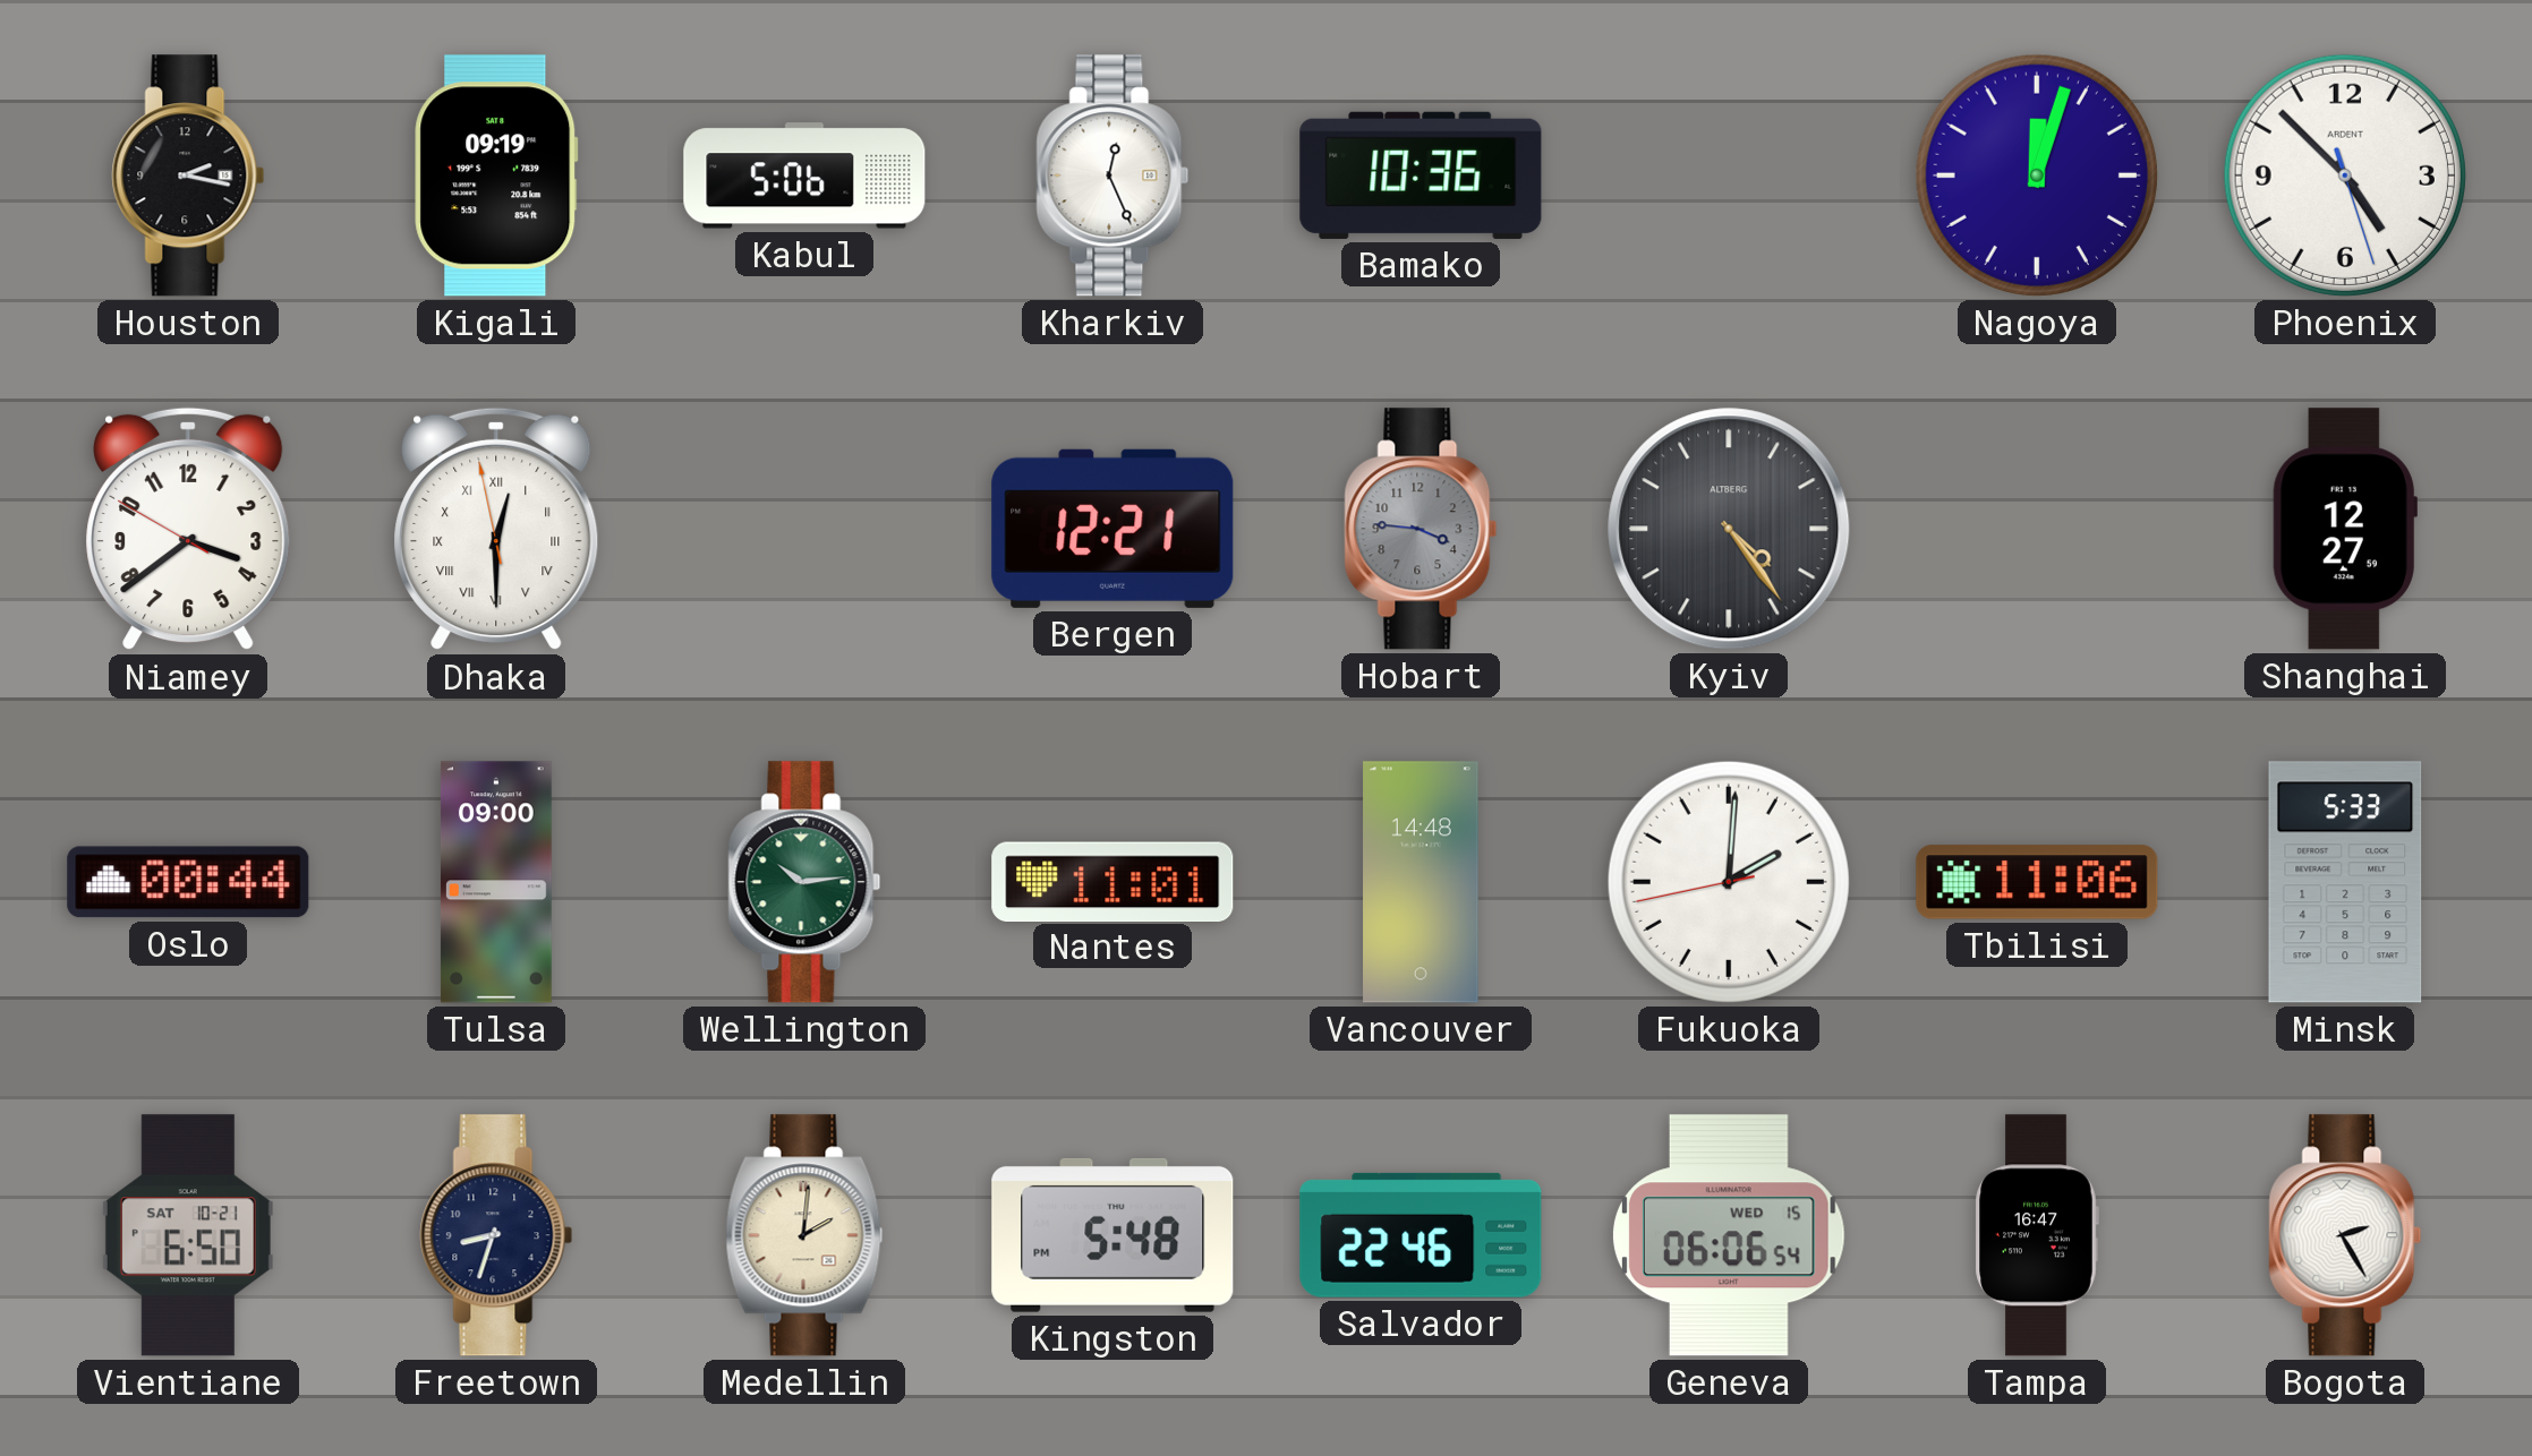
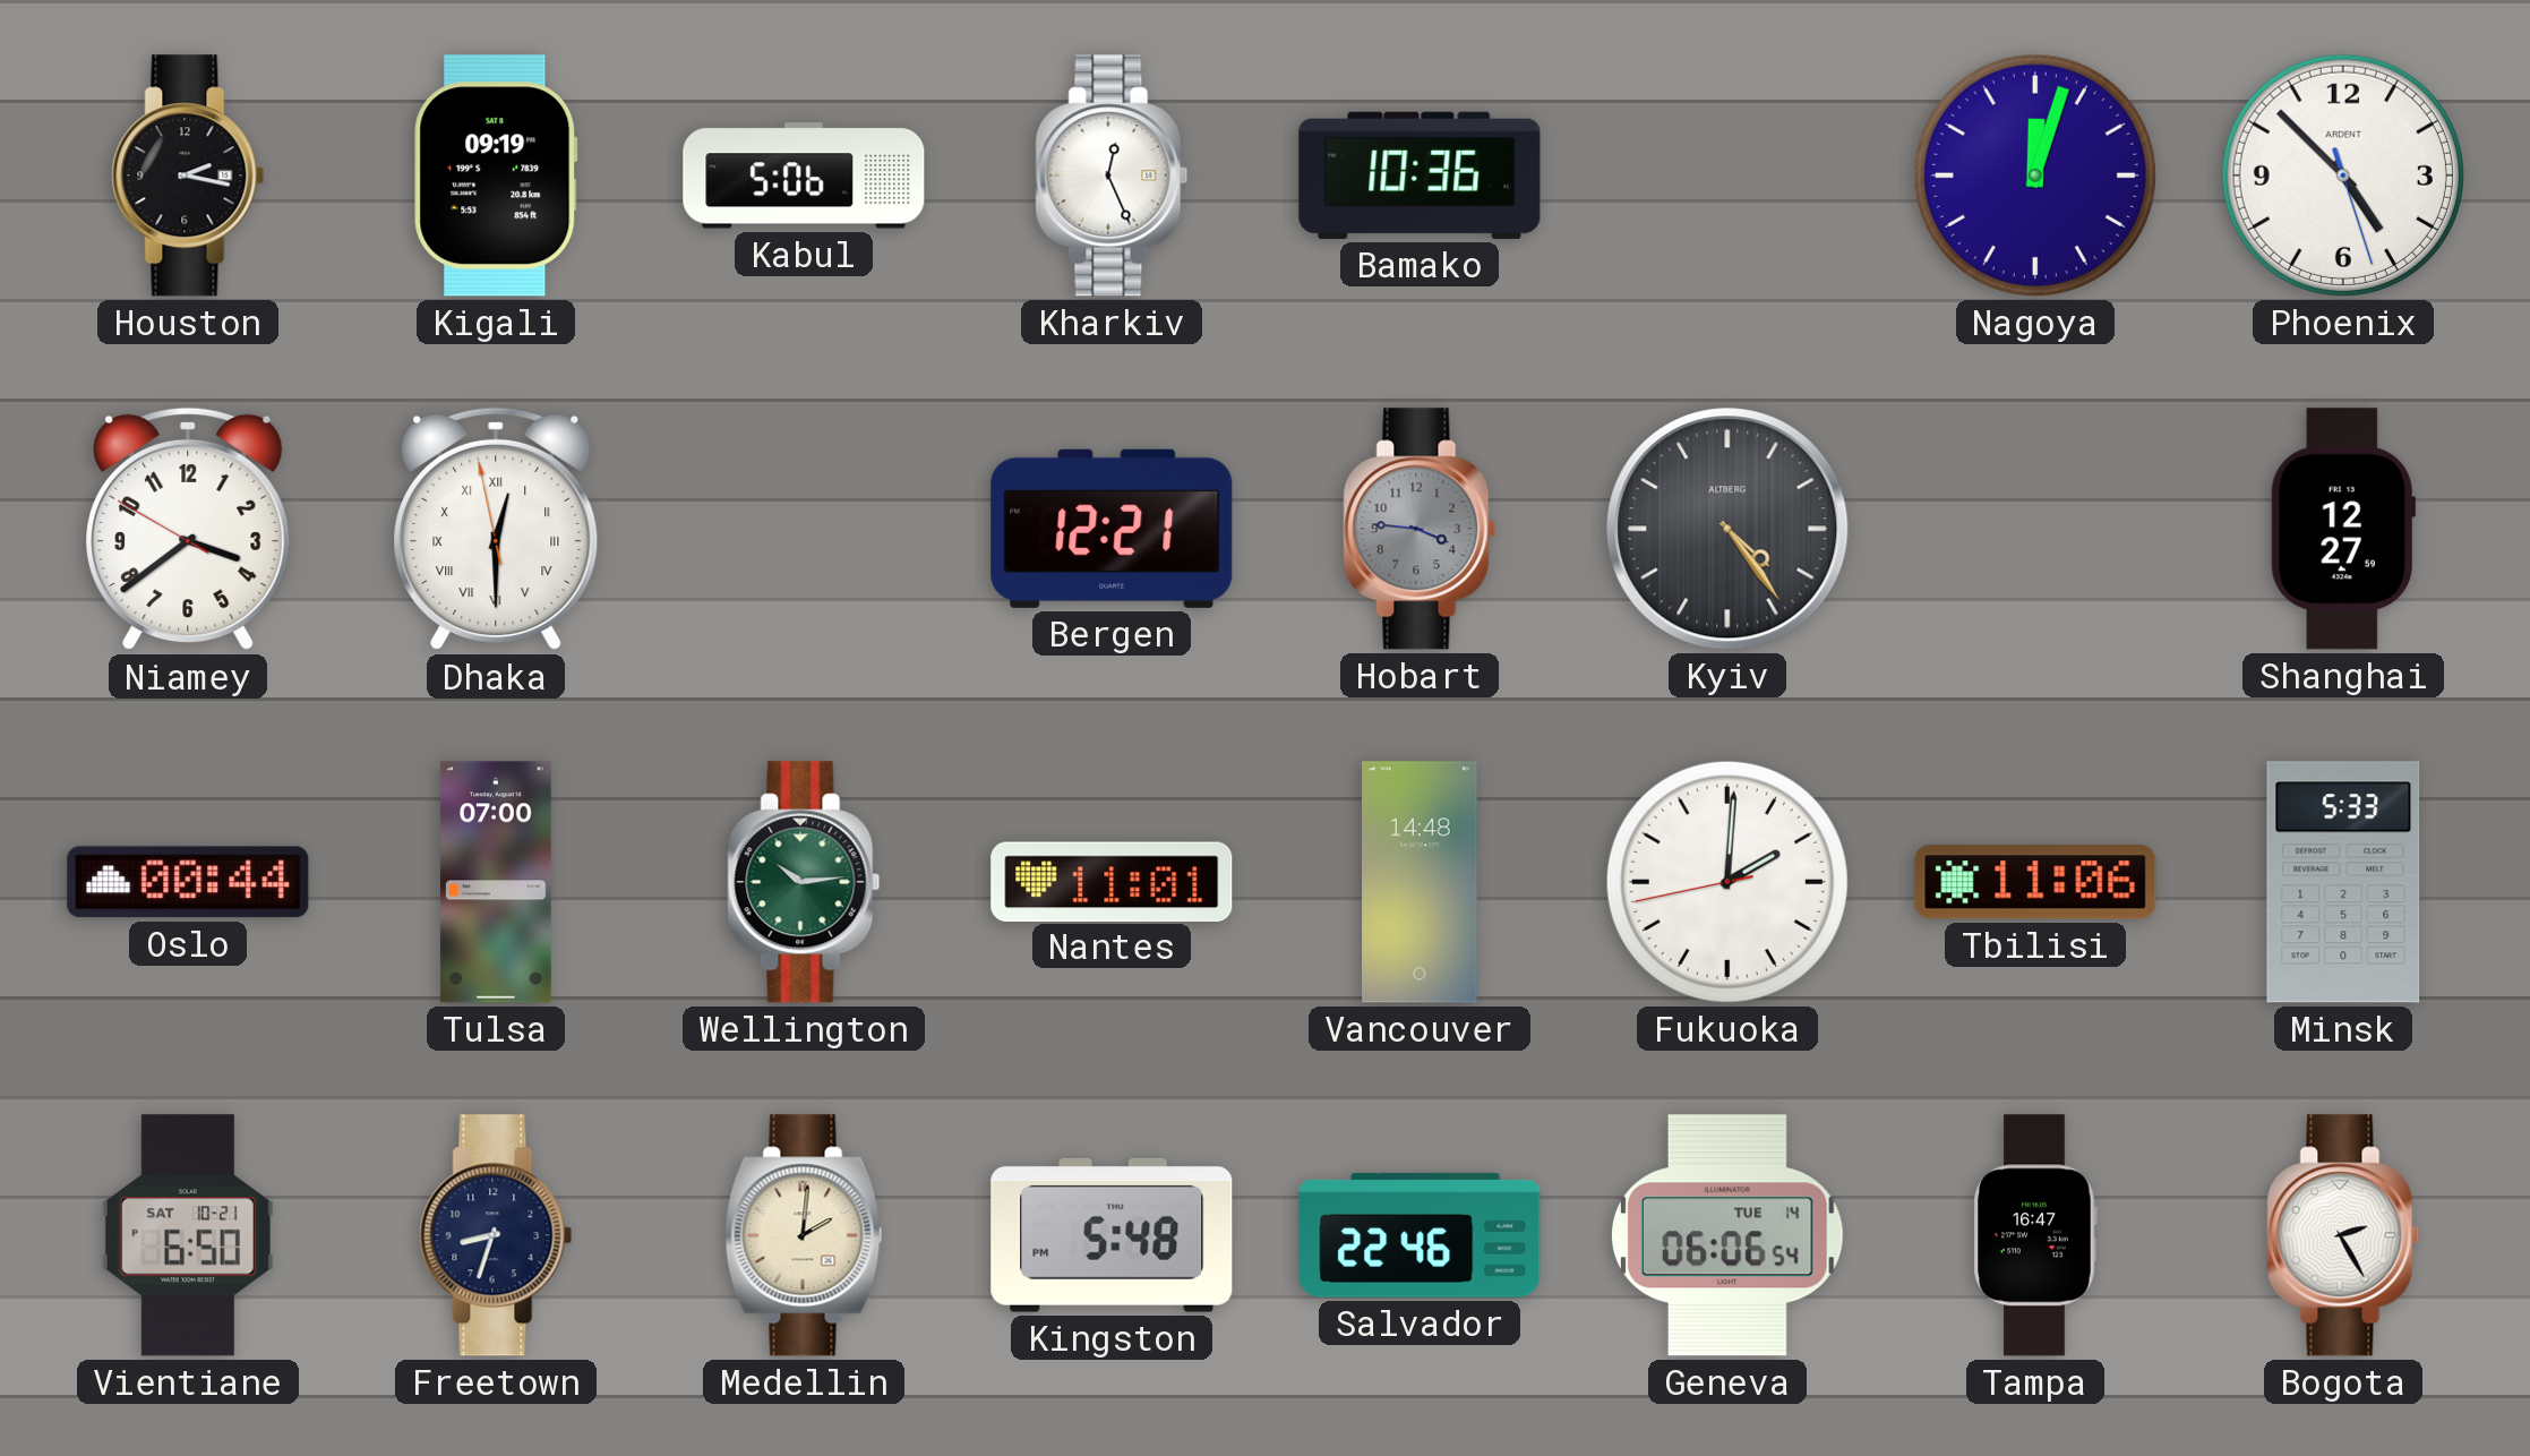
Tulsa: 09:00 -> 07:00
Geneva date: WED 15 -> TUE 14
